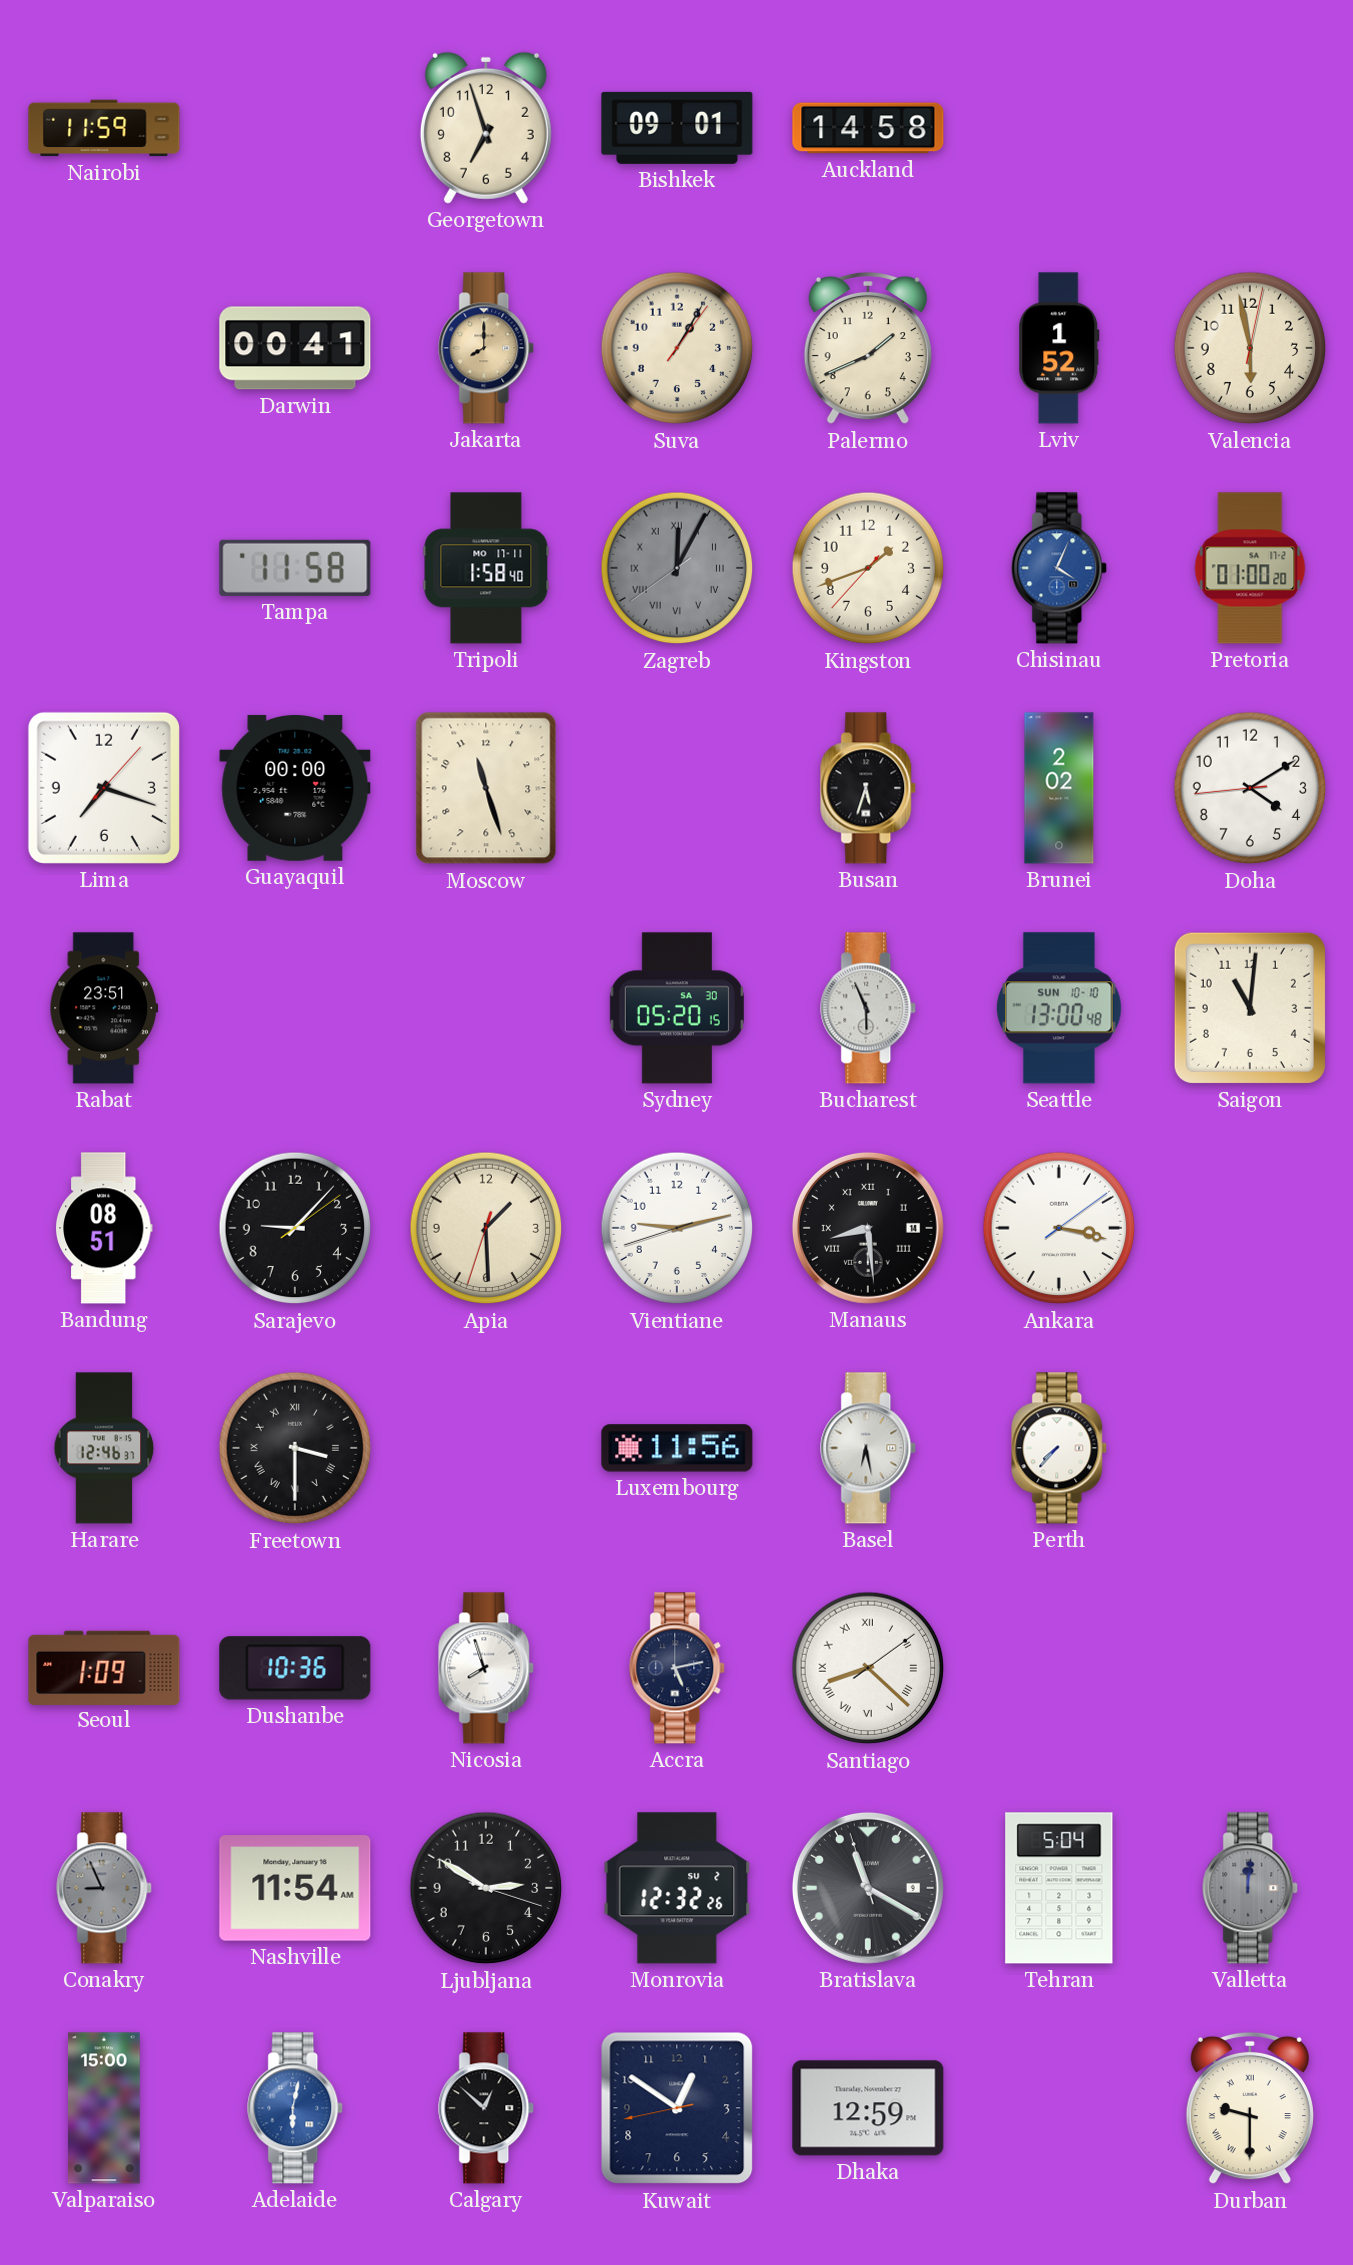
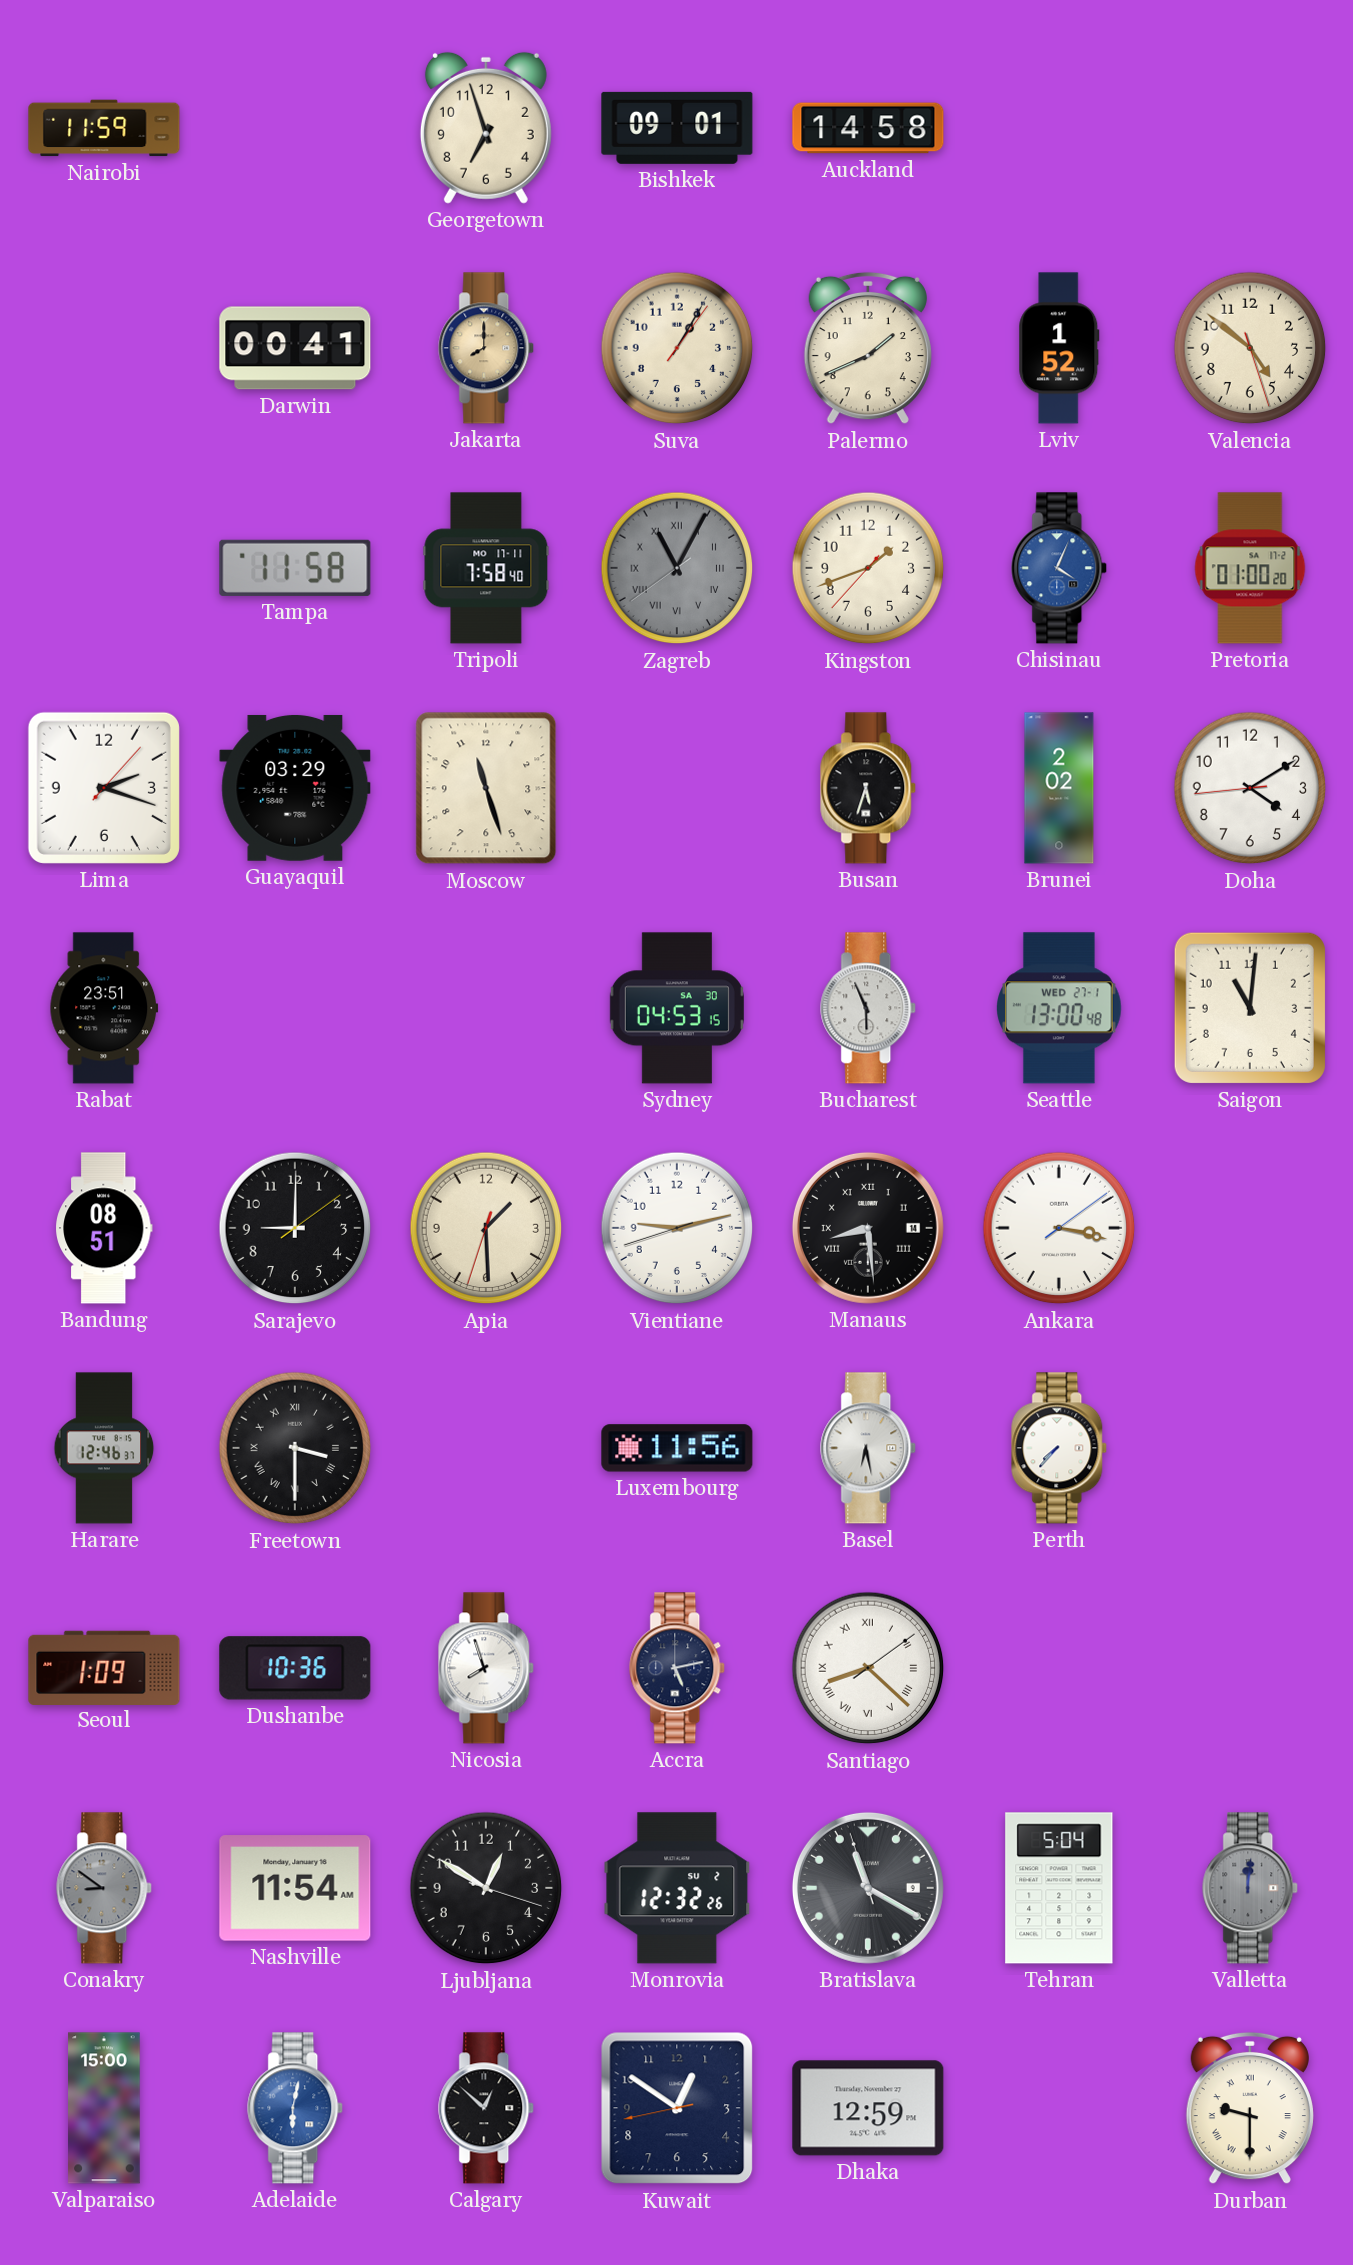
Valencia: 5:58 -> 4:51
Tripoli: 1:58 -> 7:58
Zagreb: 12:04 -> 11:04
Lima: 7:18 -> 2:18
Guayaquil: 00:00 -> 03:29
Sydney: 05:20 -> 04:53
Seattle date: SUN 10-10 -> WED 27-1
Sarajevo: 9:07 -> 9:00
Conakry: 8:56 -> 8:51
Ljubljana: 2:50 -> 12:50
